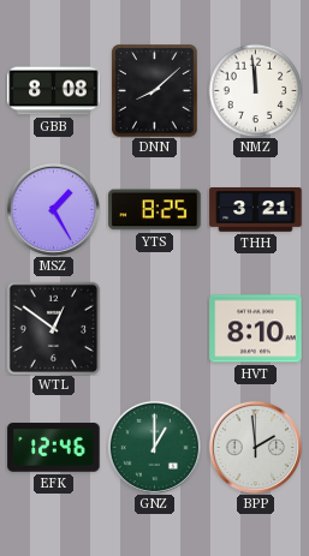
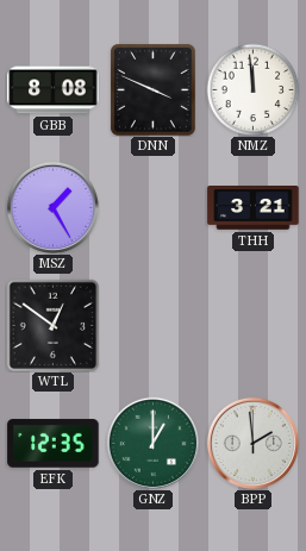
DNN: 8:08 -> 3:49
YTS: 8:25 -> none
HVT: 8:10 -> none
EFK: 12:46 -> 12:35
